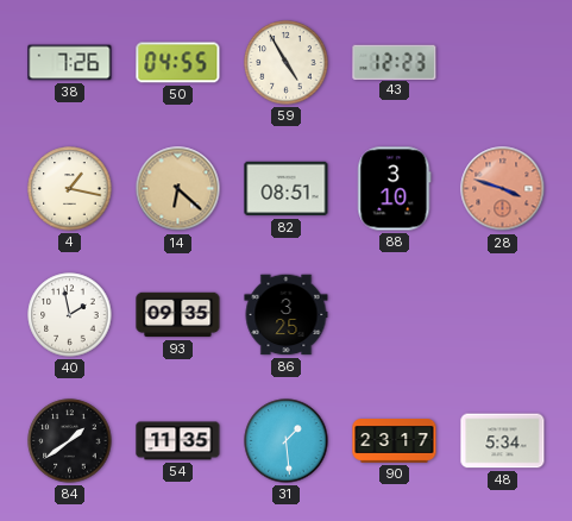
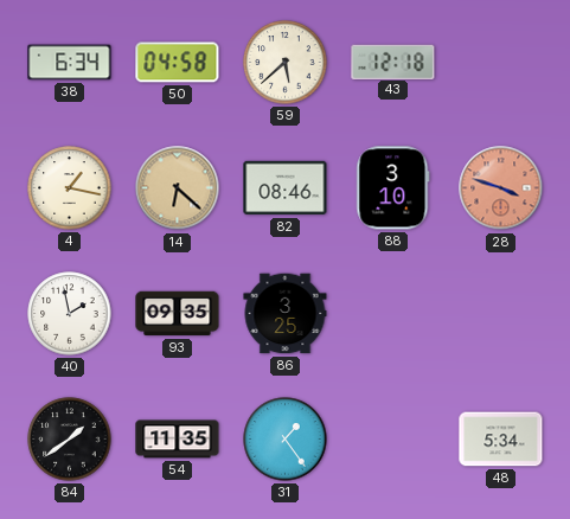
38: 7:26 -> 6:34
50: 04:55 -> 04:58
59: 4:55 -> 5:38
43: 12:23 -> 12:18
82: 08:51 -> 08:46
31: 1:29 -> 1:24
90: 23:17 -> none
